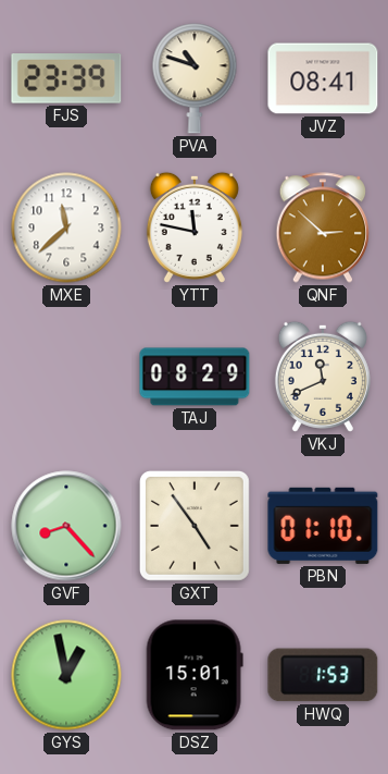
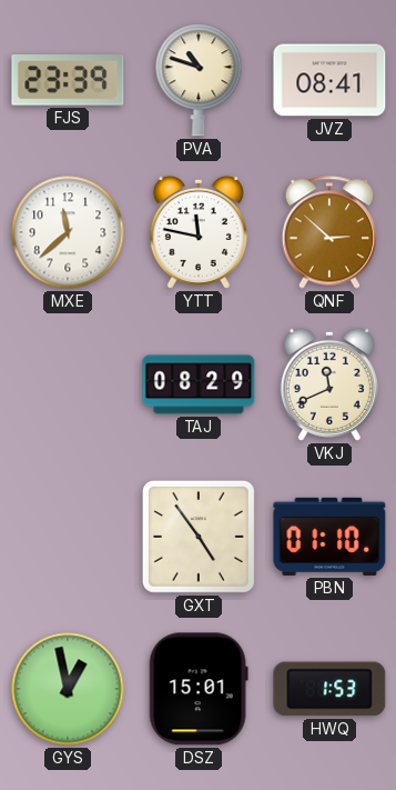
GVF: 8:23 -> none
